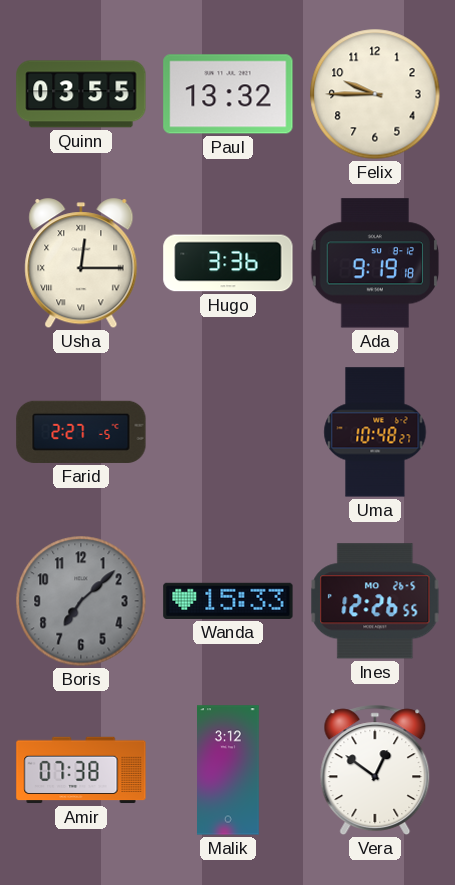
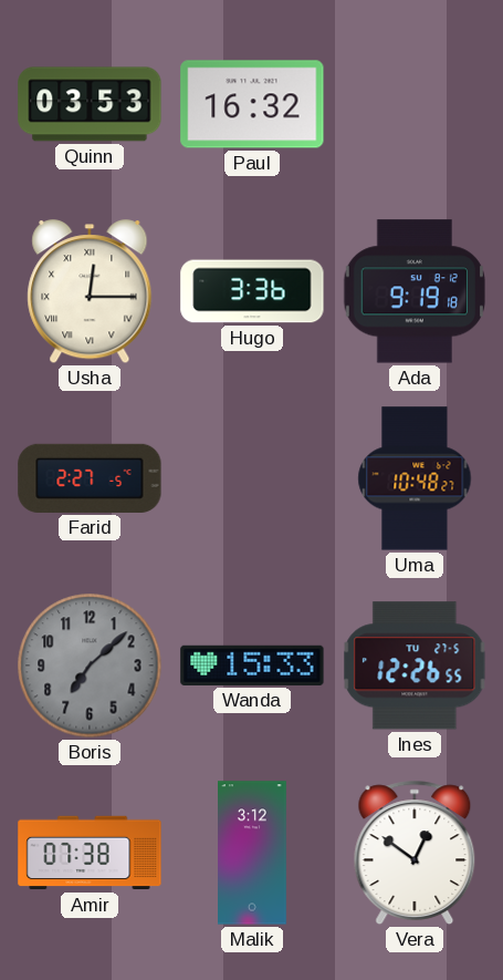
Quinn: 03:55 -> 03:53
Paul: 13:32 -> 16:32
Felix: 9:45 -> none
Ines date: MO 26-5 -> TU 27-5
